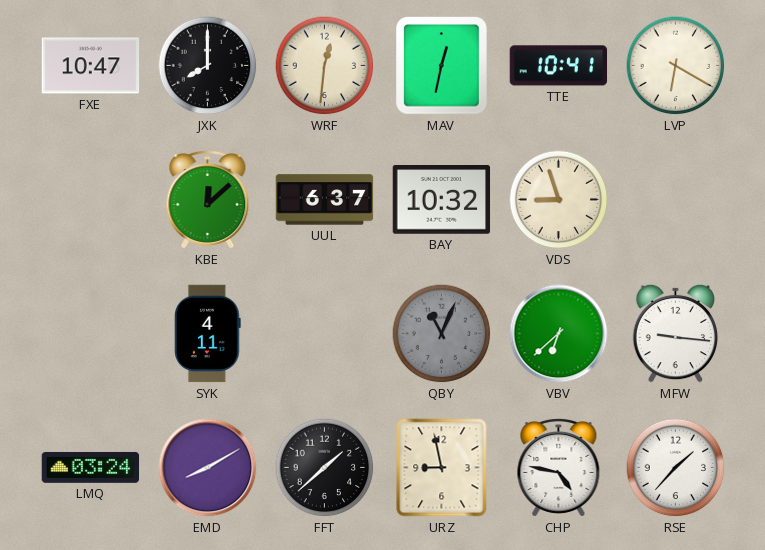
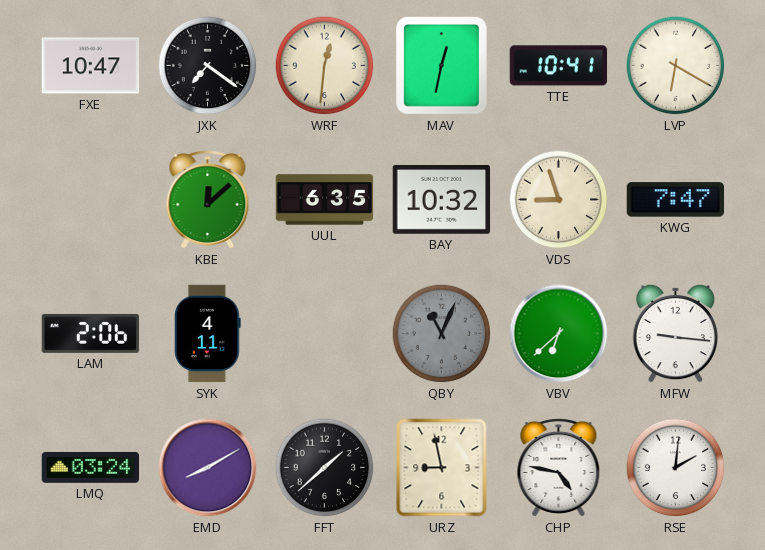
JXK: 8:00 -> 7:21
UUL: 6:37 -> 6:35
KWG: none -> 7:47
LAM: none -> 2:06
RSE: 1:37 -> 2:01
